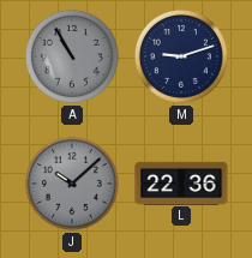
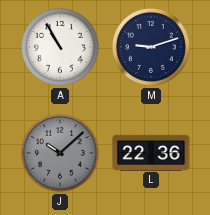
A dial: grey -> white
